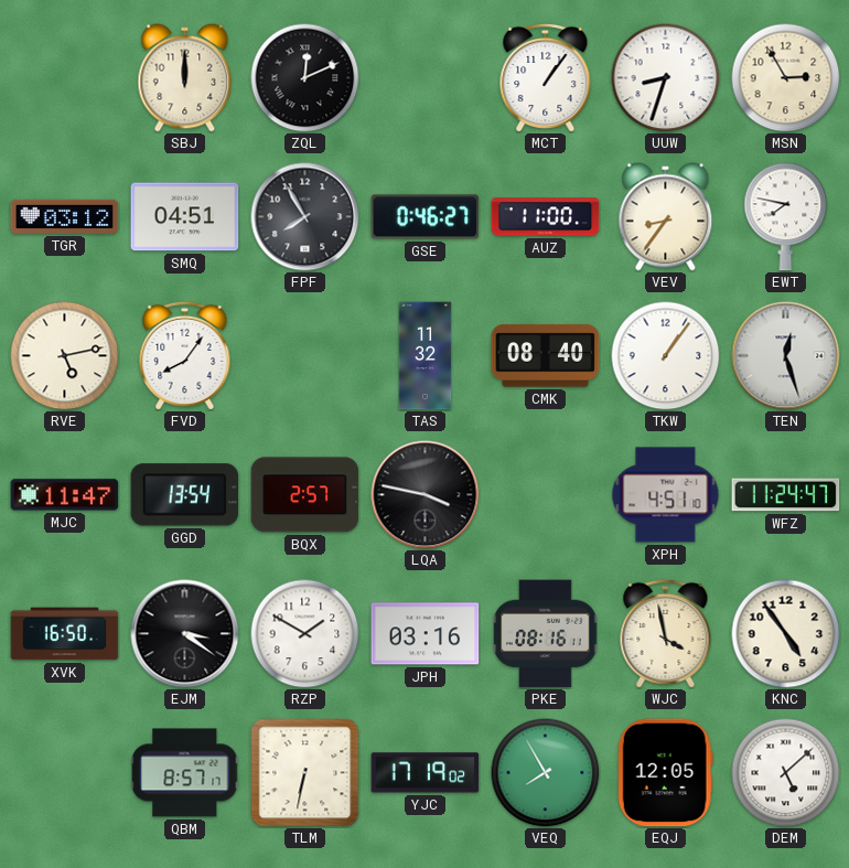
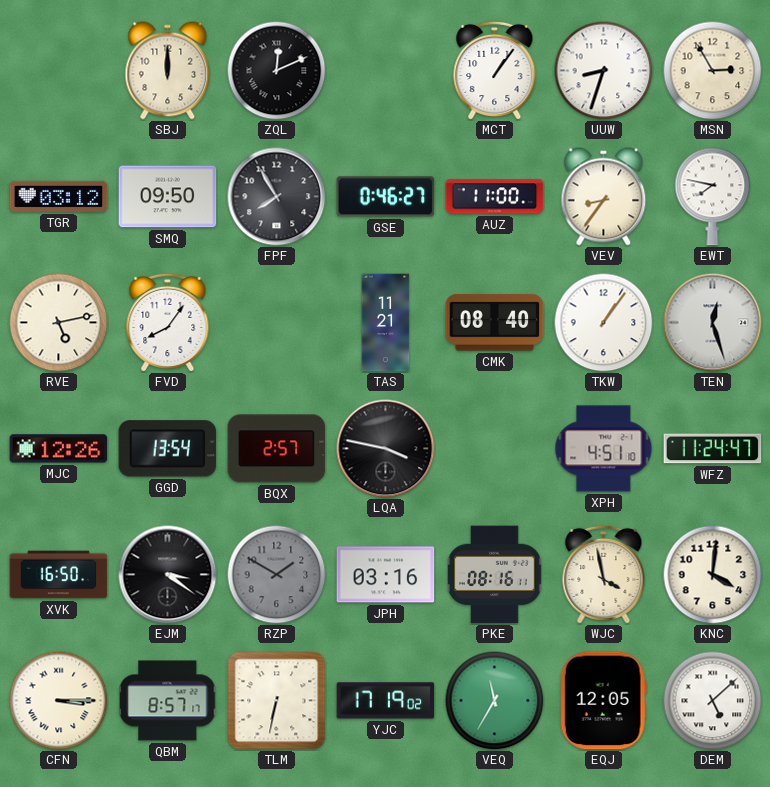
SMQ: 04:51 -> 09:50
TAS: 11:32 -> 11:21
MJC: 11:47 -> 12:26
RZP dial: white -> grey
KNC: 4:54 -> 4:01
CFN: none -> 3:15
VEQ: 7:55 -> 11:35
